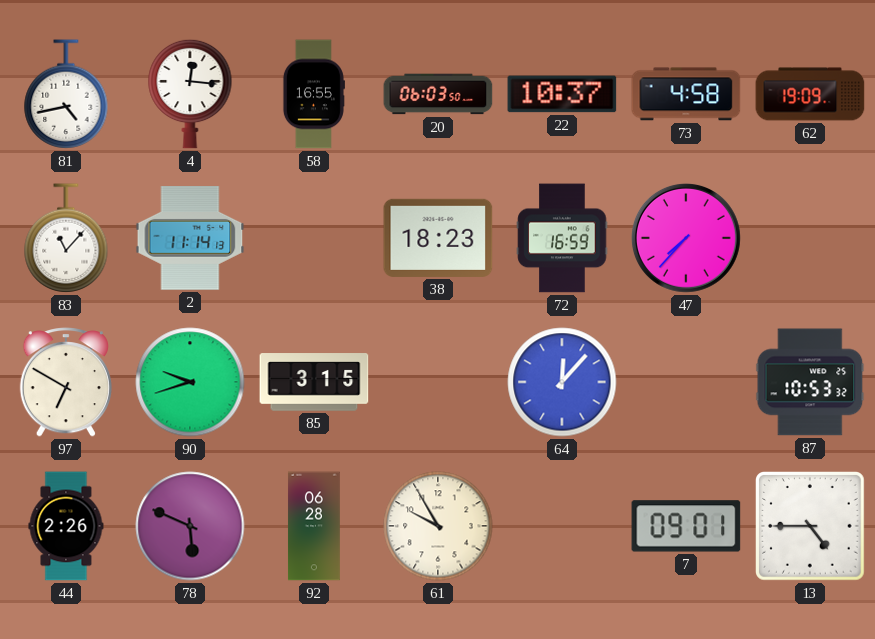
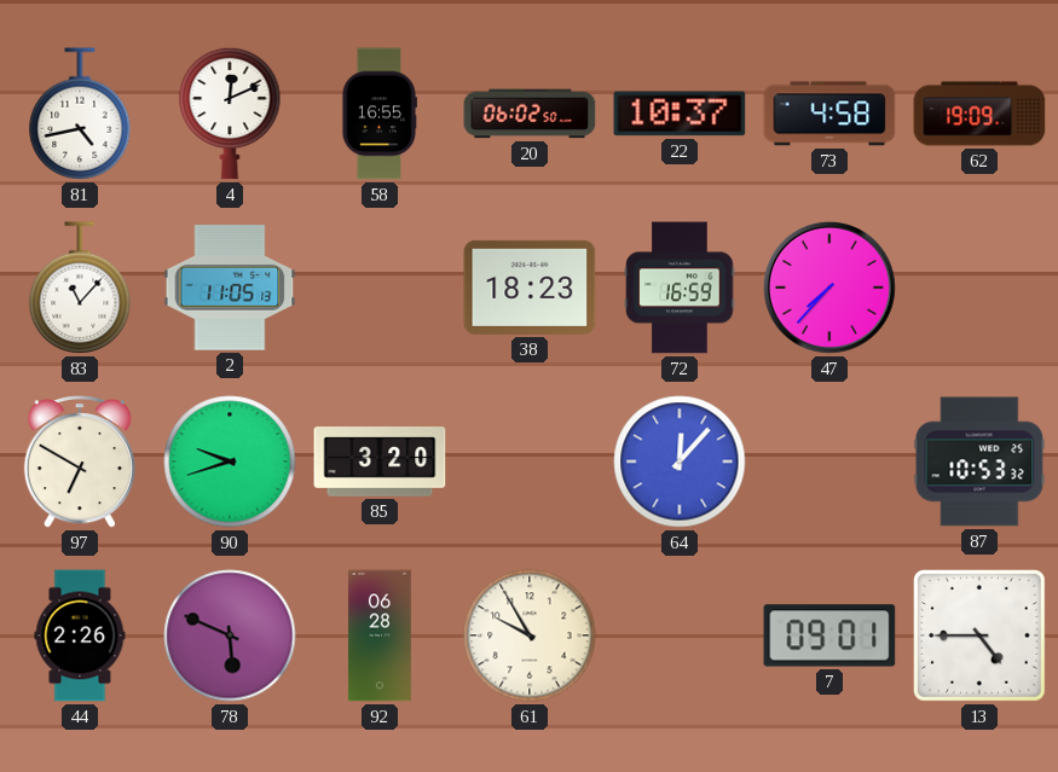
4: 12:16 -> 12:11
20: 06:03 -> 06:02
2: 11:14 -> 11:05
85: 3:15 -> 3:20
